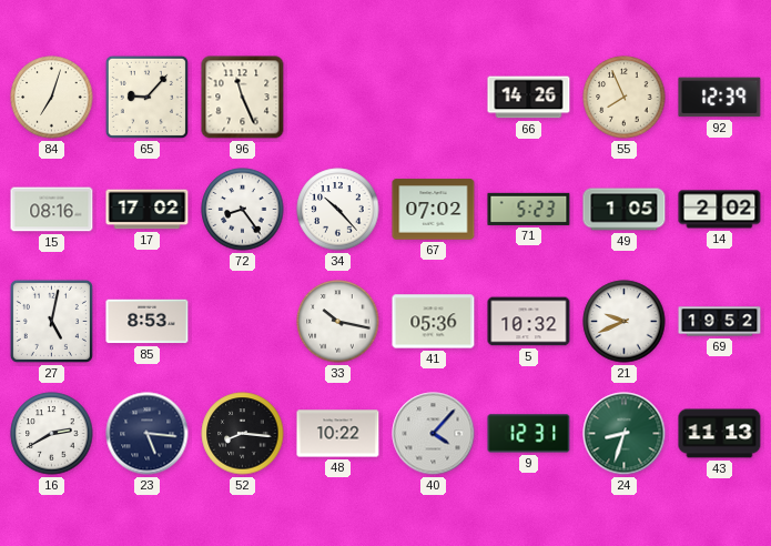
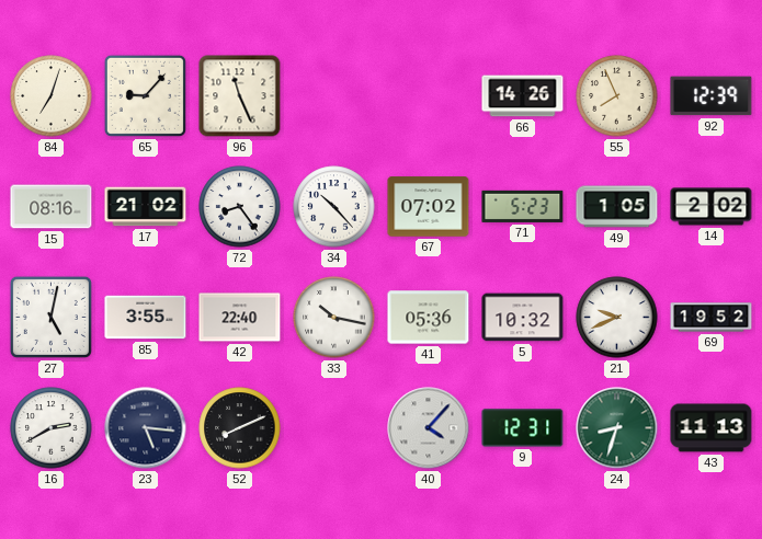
17: 17:02 -> 21:02
85: 8:53 -> 3:55
42: none -> 22:40
52: 8:16 -> 8:11
48: 10:22 -> none
